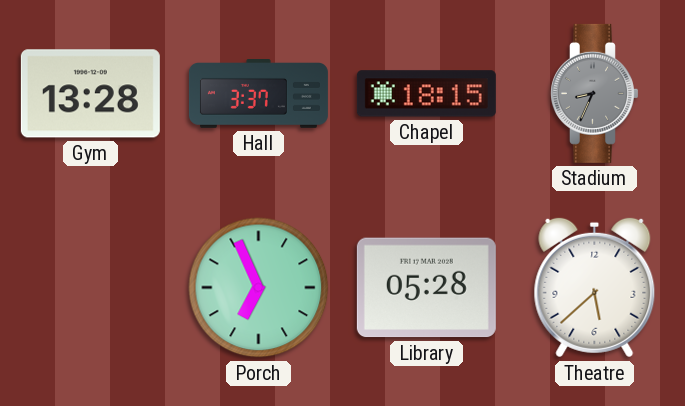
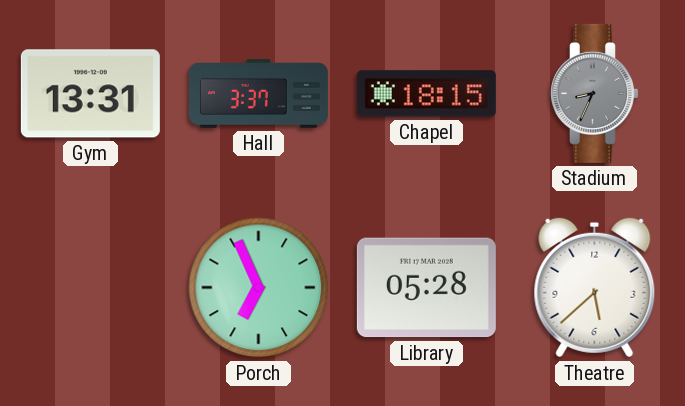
Gym: 13:28 -> 13:31
